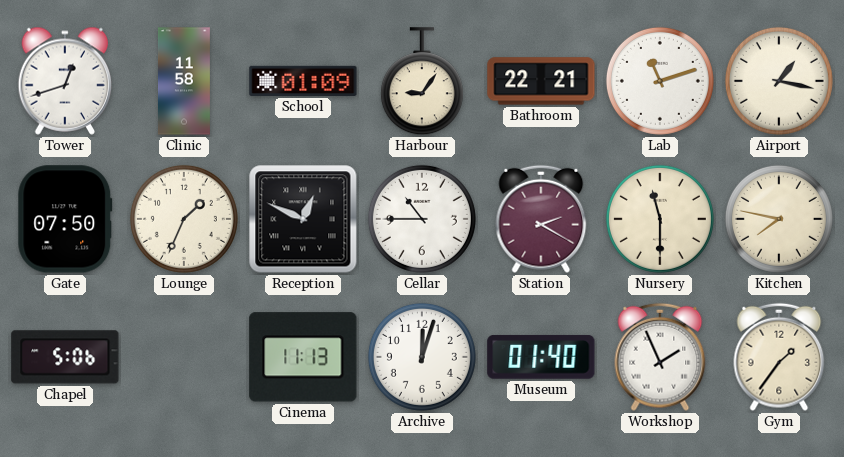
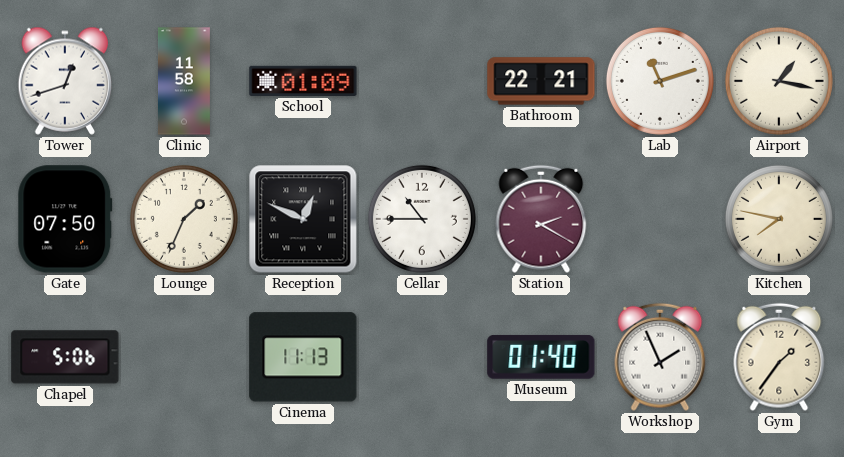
Harbour: 9:06 -> none
Nursery: 11:30 -> none
Archive: 12:03 -> none
